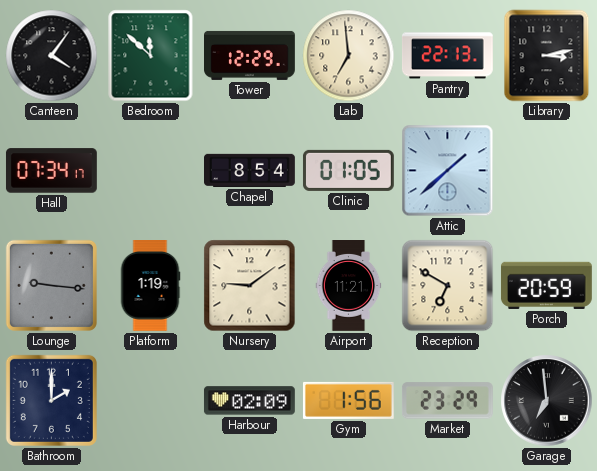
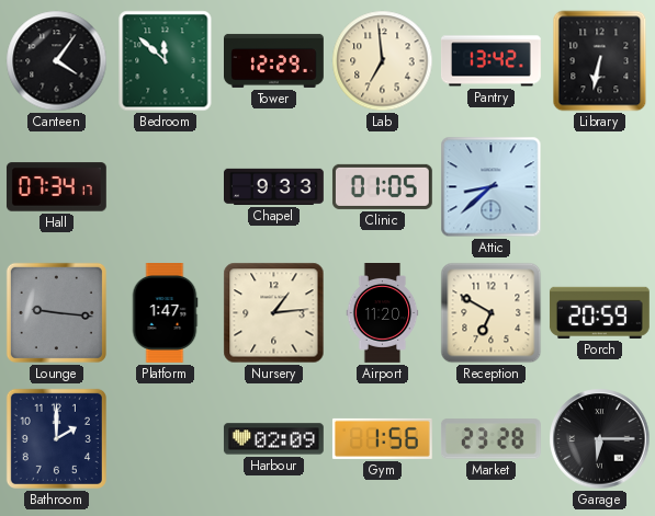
Pantry: 22:13 -> 13:42
Library: 3:13 -> 6:32
Chapel: 8:54 -> 9:33
Attic: 1:38 -> 8:38
Platform: 1:19 -> 1:47
Nursery: 9:09 -> 1:14
Airport: 11:21 -> 11:20
Market: 23:29 -> 23:28
Garage: 6:59 -> 6:15
